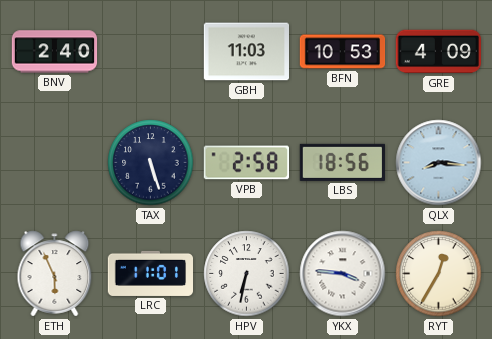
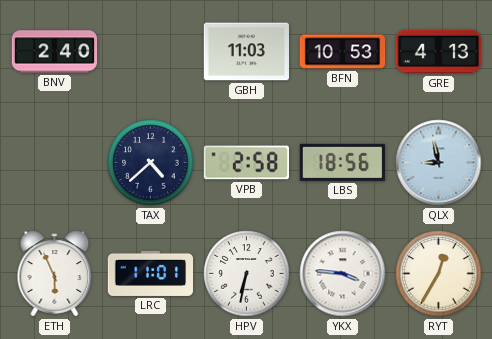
GRE: 4:09 -> 4:13
TAX: 5:27 -> 4:38
QLX: 8:16 -> 8:58
